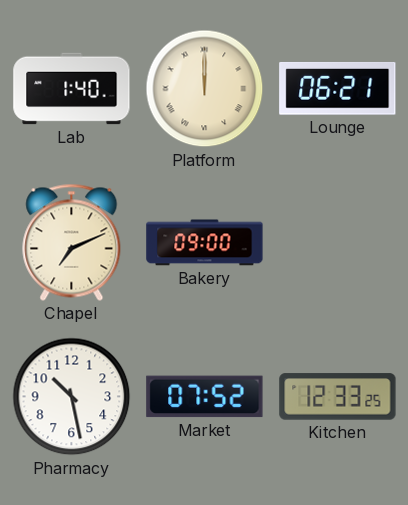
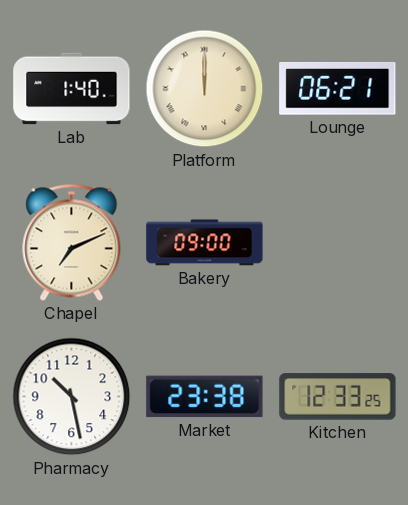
Market: 07:52 -> 23:38
